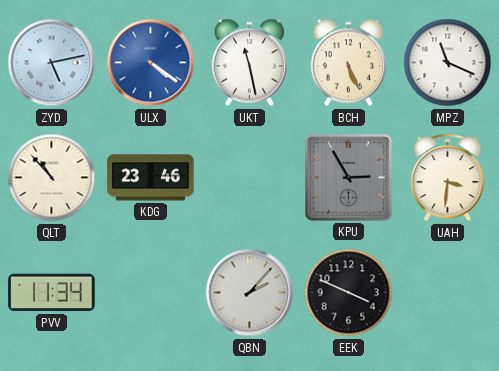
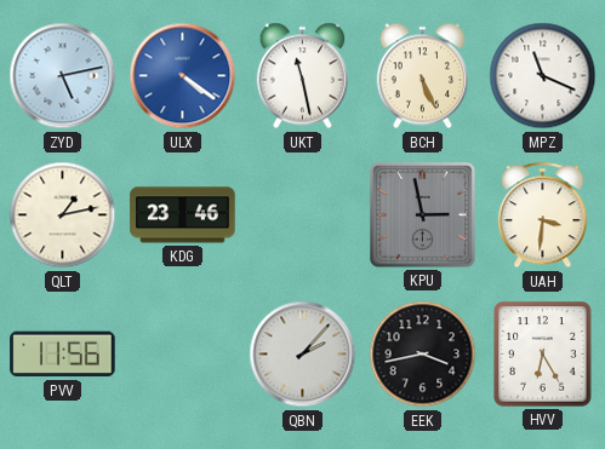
QLT: 10:53 -> 1:13
KPU: 2:55 -> 2:58
PVV: 11:34 -> 11:56
EEK: 3:49 -> 3:43
HVV: none -> 6:25
